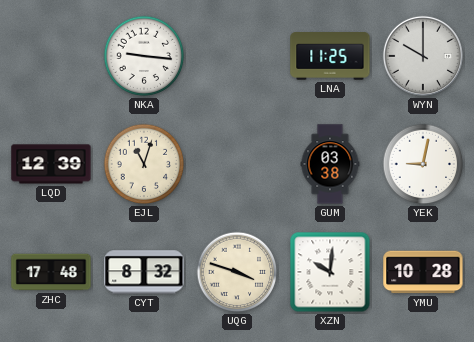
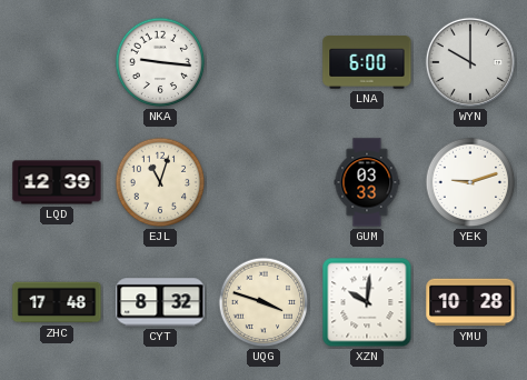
LNA: 11:25 -> 6:00
GUM: 03:38 -> 03:33
YEK: 9:02 -> 9:12
